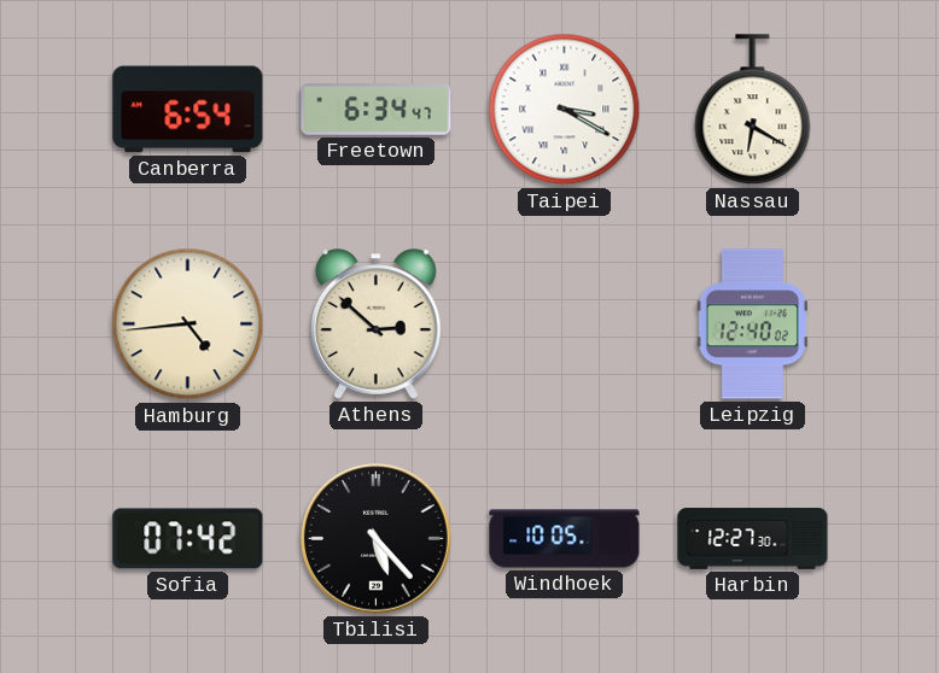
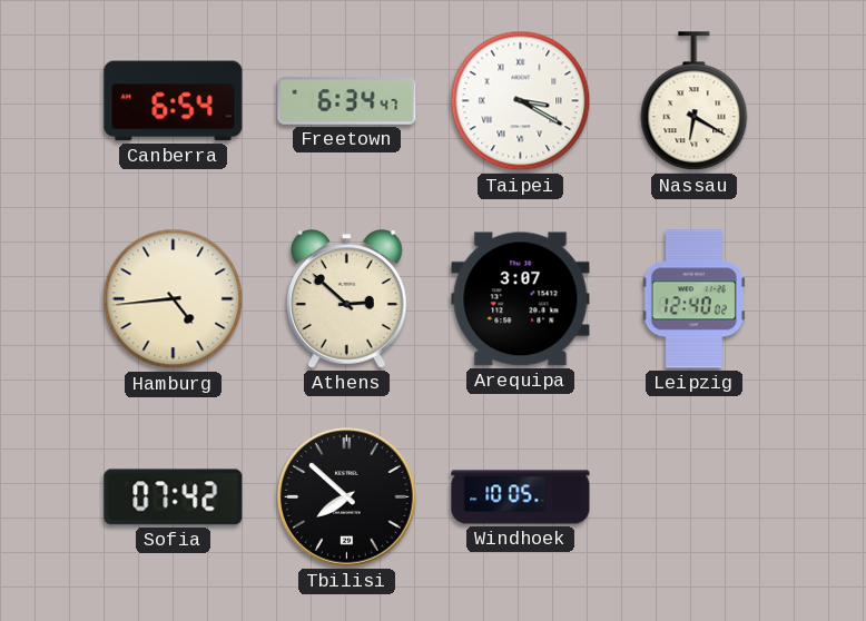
Arequipa: none -> 3:07
Tbilisi: 5:23 -> 7:52
Harbin: 12:27 -> none
